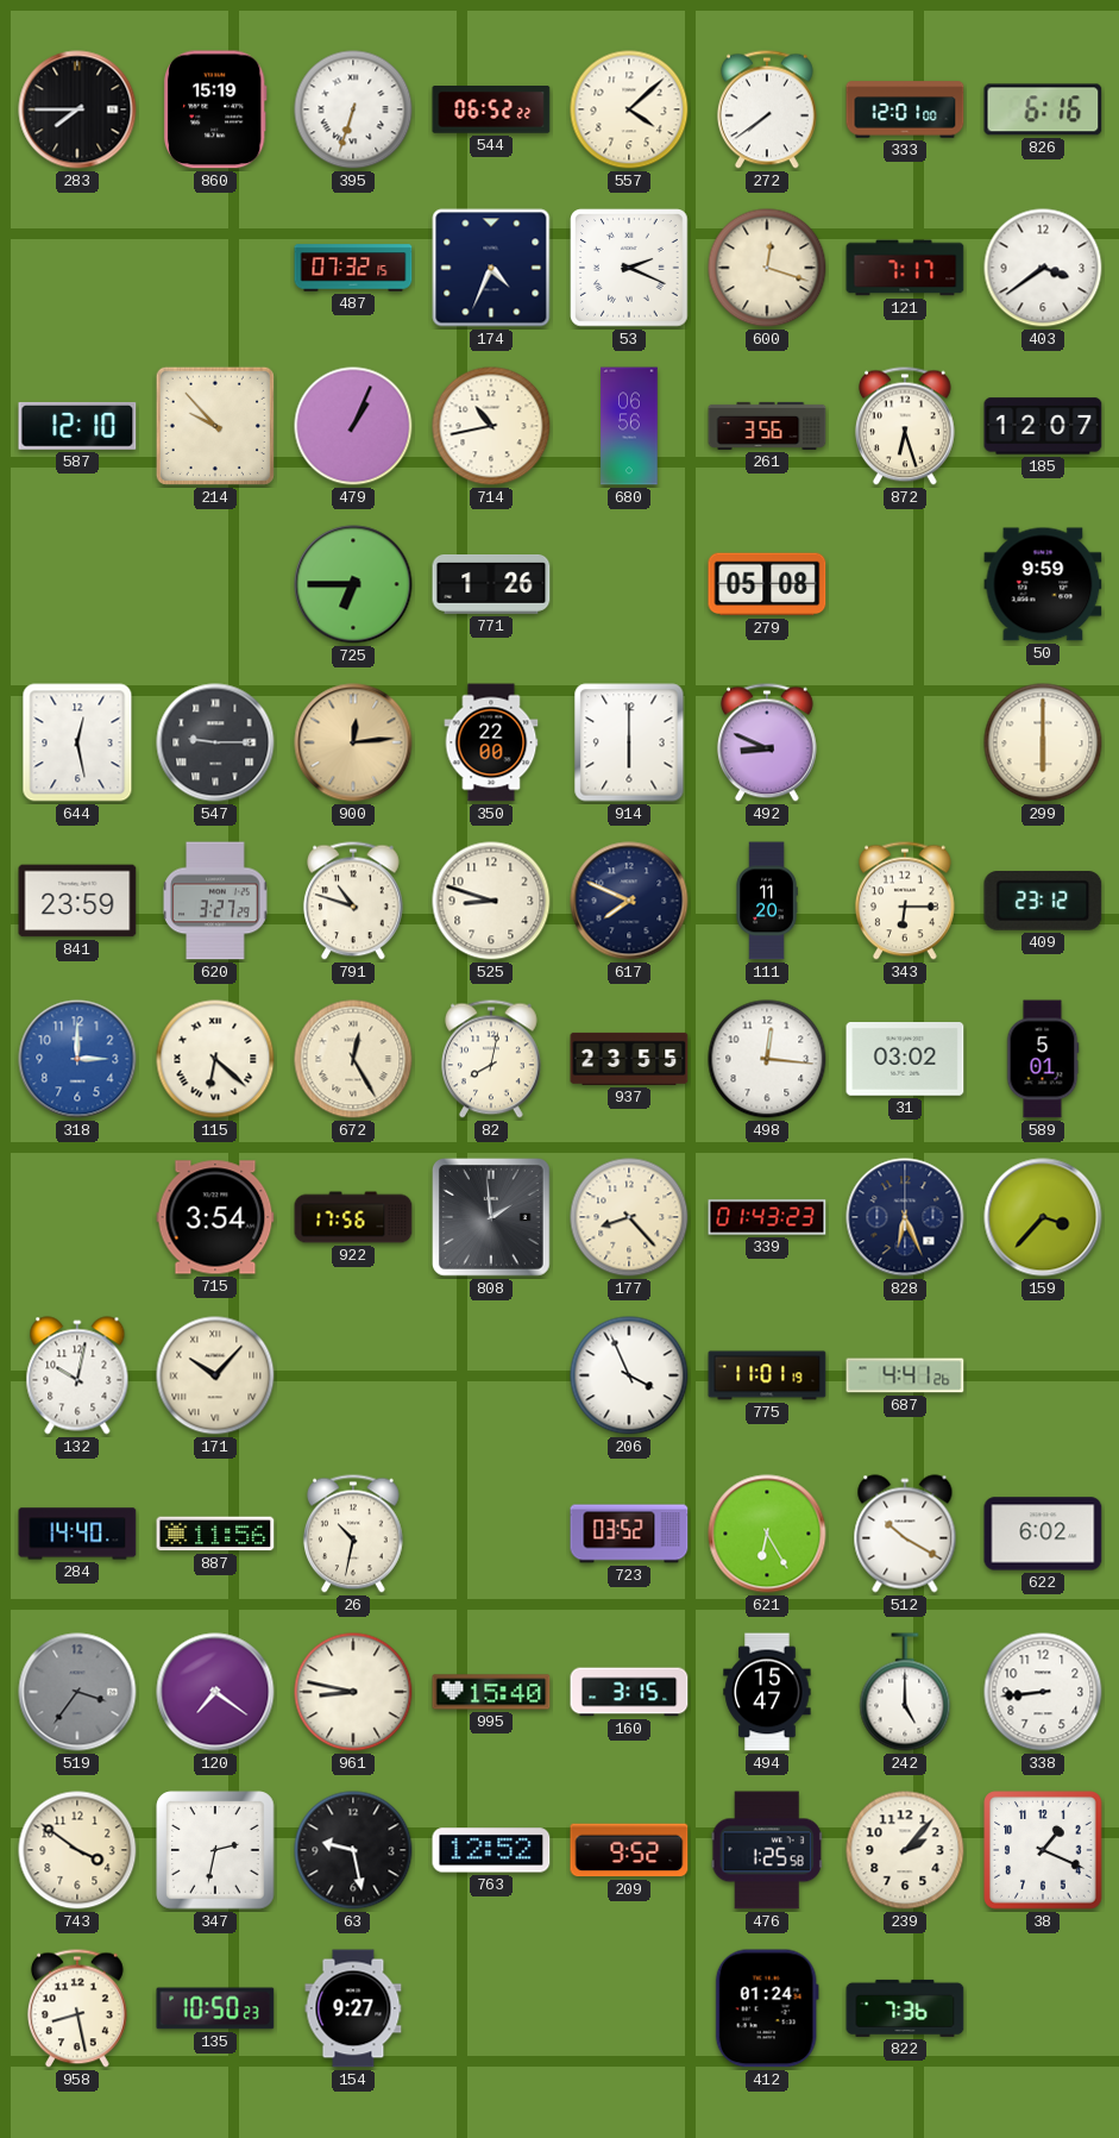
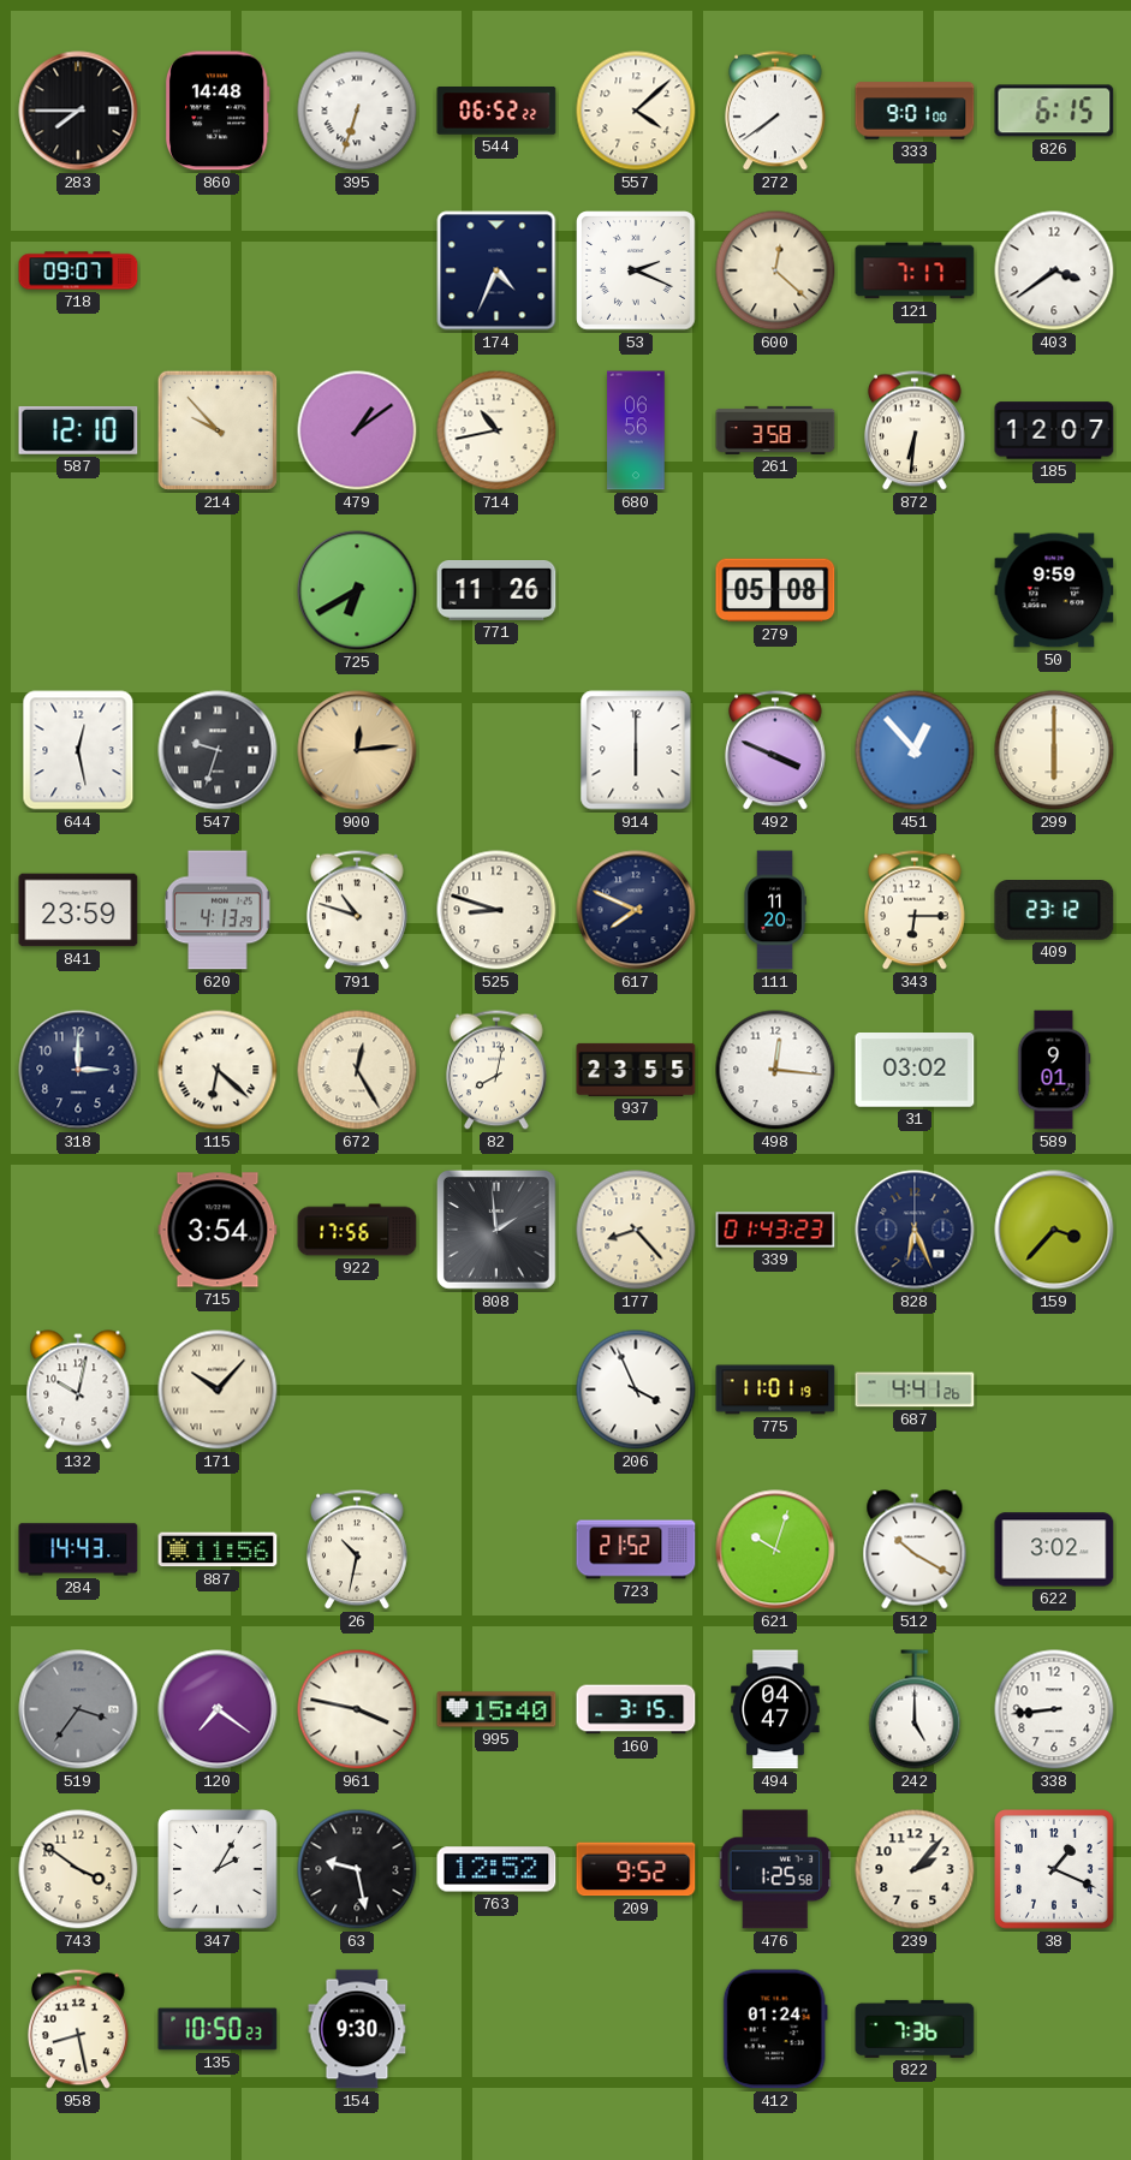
860: 15:19 -> 14:48
333: 12:01 -> 9:01
826: 6:16 -> 6:15
718: none -> 09:07
487: 07:32 -> none
600: 12:18 -> 12:22
479: 1:04 -> 1:09
261: 3:56 -> 3:58
872: 6:27 -> 6:31
725: 6:45 -> 6:40
771: 1:26 -> 11:26
547: 9:15 -> 9:33
350: 22:00 -> none
492: 8:49 -> 3:49
451: none -> 12:53
620: 3:27 -> 4:13
318 dial: blue -> navy
589: 5:01 -> 9:01
284: 14:40 -> 14:43
723: 03:52 -> 21:52
621: 6:25 -> 10:03
622: 6:02 -> 3:02
961: 8:47 -> 3:47
494: 15:47 -> 04:47
347: 2:32 -> 2:05
154: 9:27 -> 9:30
